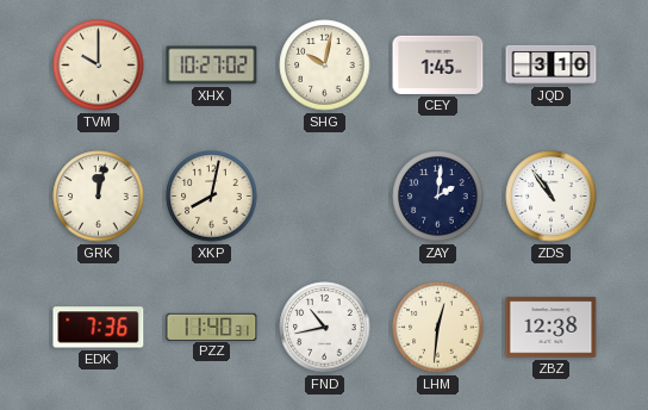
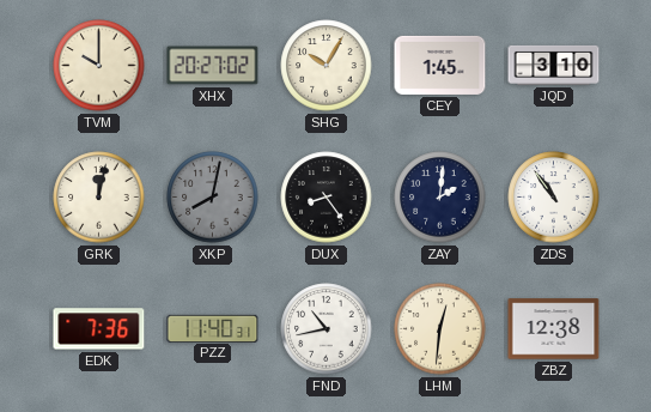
XHX: 10:27 -> 20:27
SHG: 10:02 -> 10:05
XKP dial: cream -> grey
DUX: none -> 8:24
